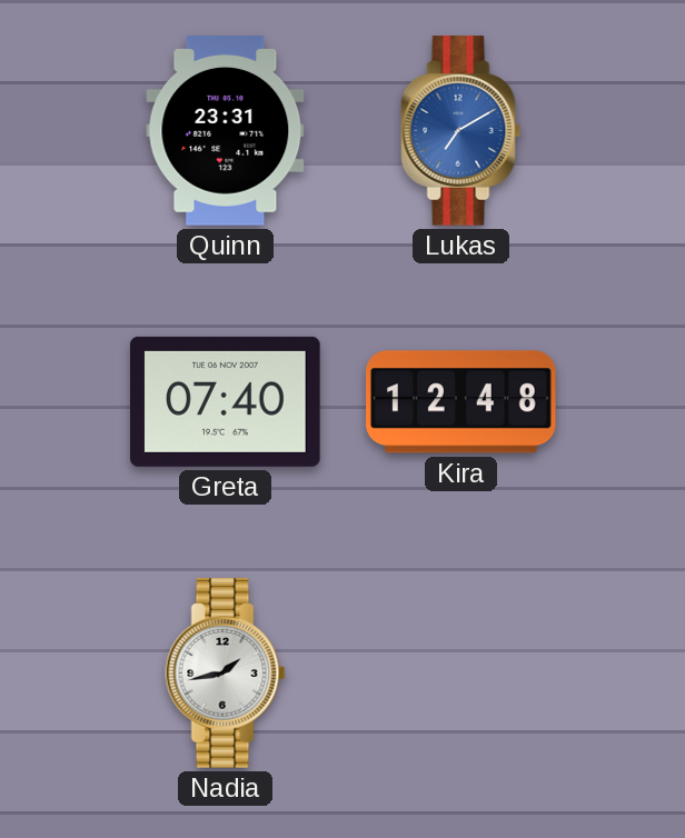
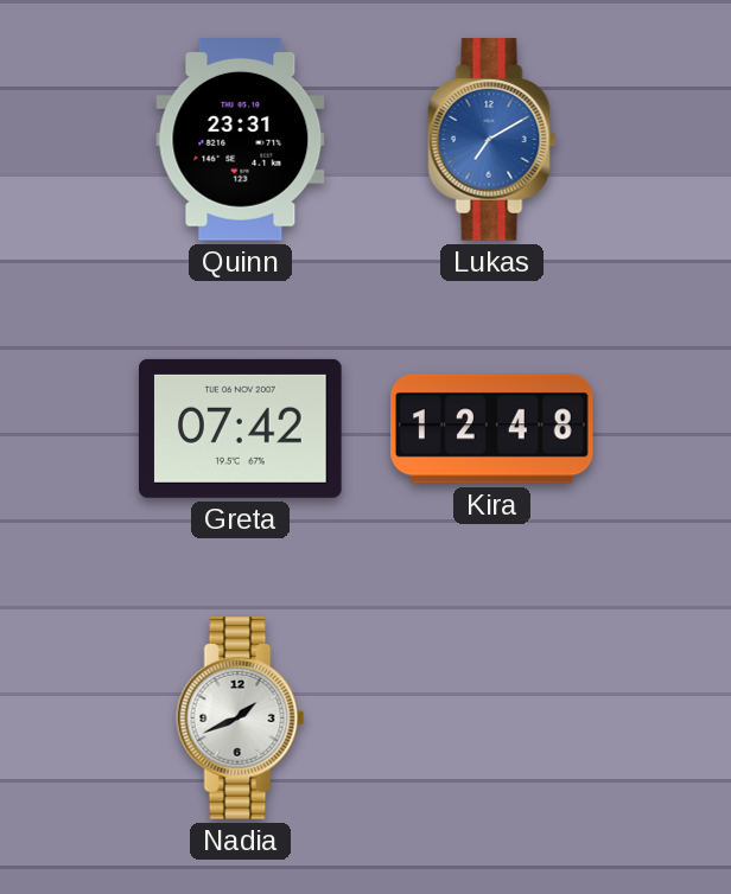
Greta: 07:40 -> 07:42
Nadia: 1:43 -> 1:41
